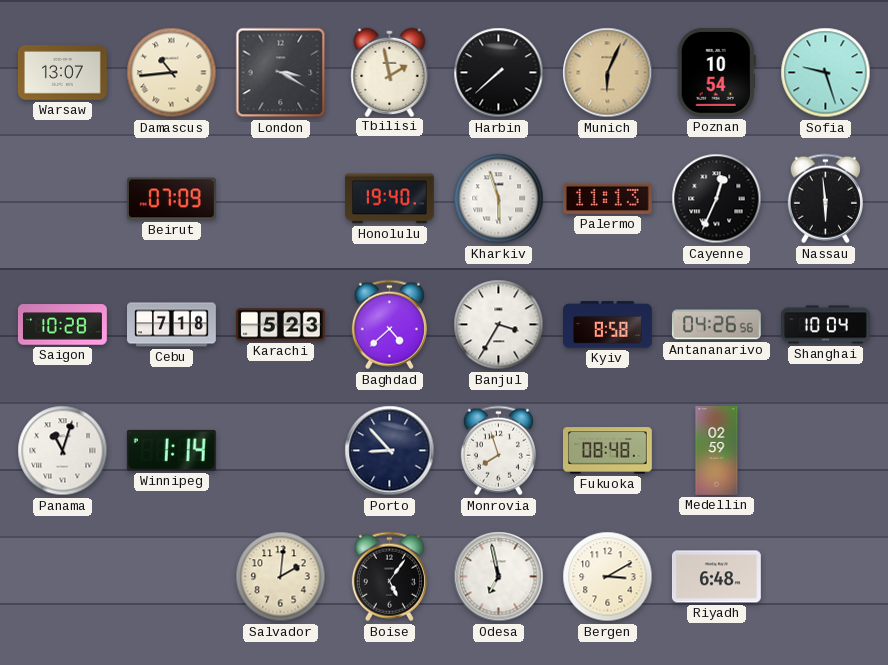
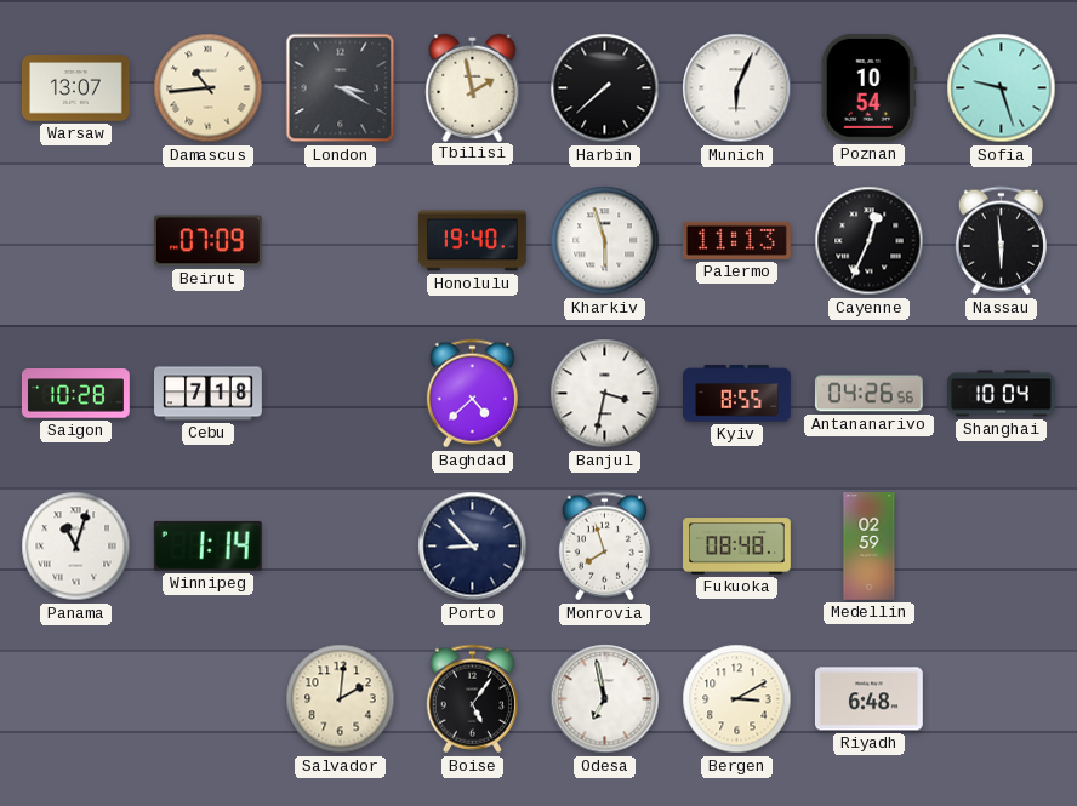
Munich dial: champagne -> white
Karachi: 5:23 -> none
Banjul: 3:35 -> 3:32
Kyiv: 8:58 -> 8:55
